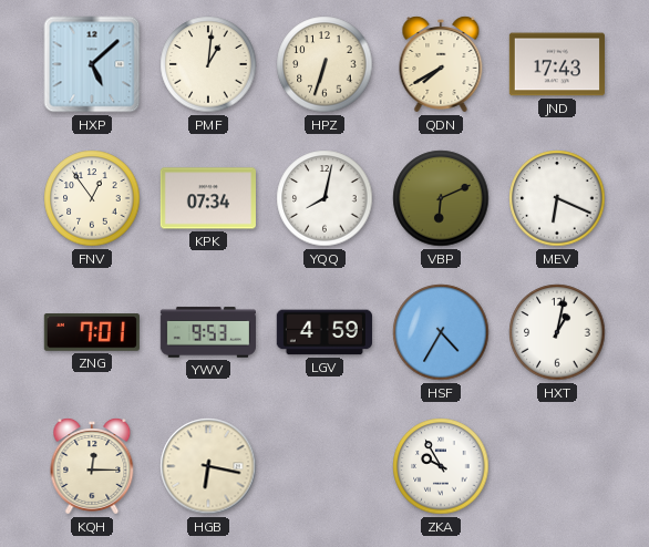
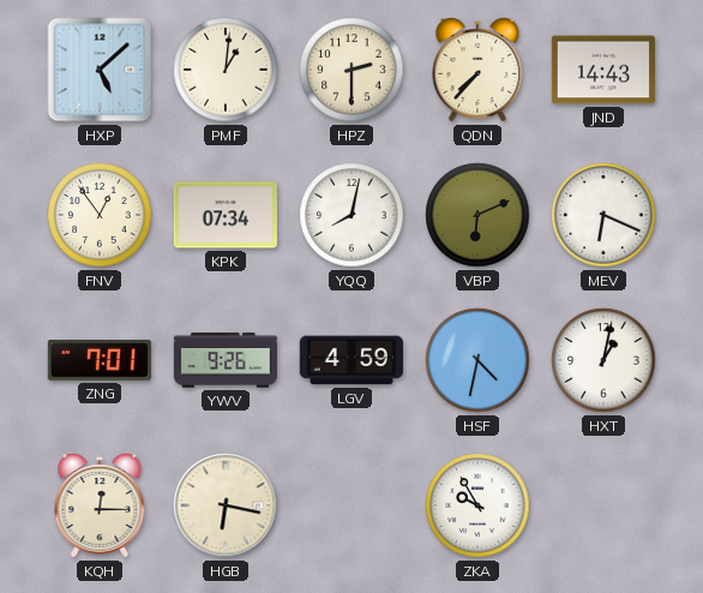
HPZ: 6:33 -> 2:30
QDN: 7:40 -> 7:37
JND: 17:43 -> 14:43
YWV: 9:53 -> 9:26
HSF: 4:35 -> 4:32
